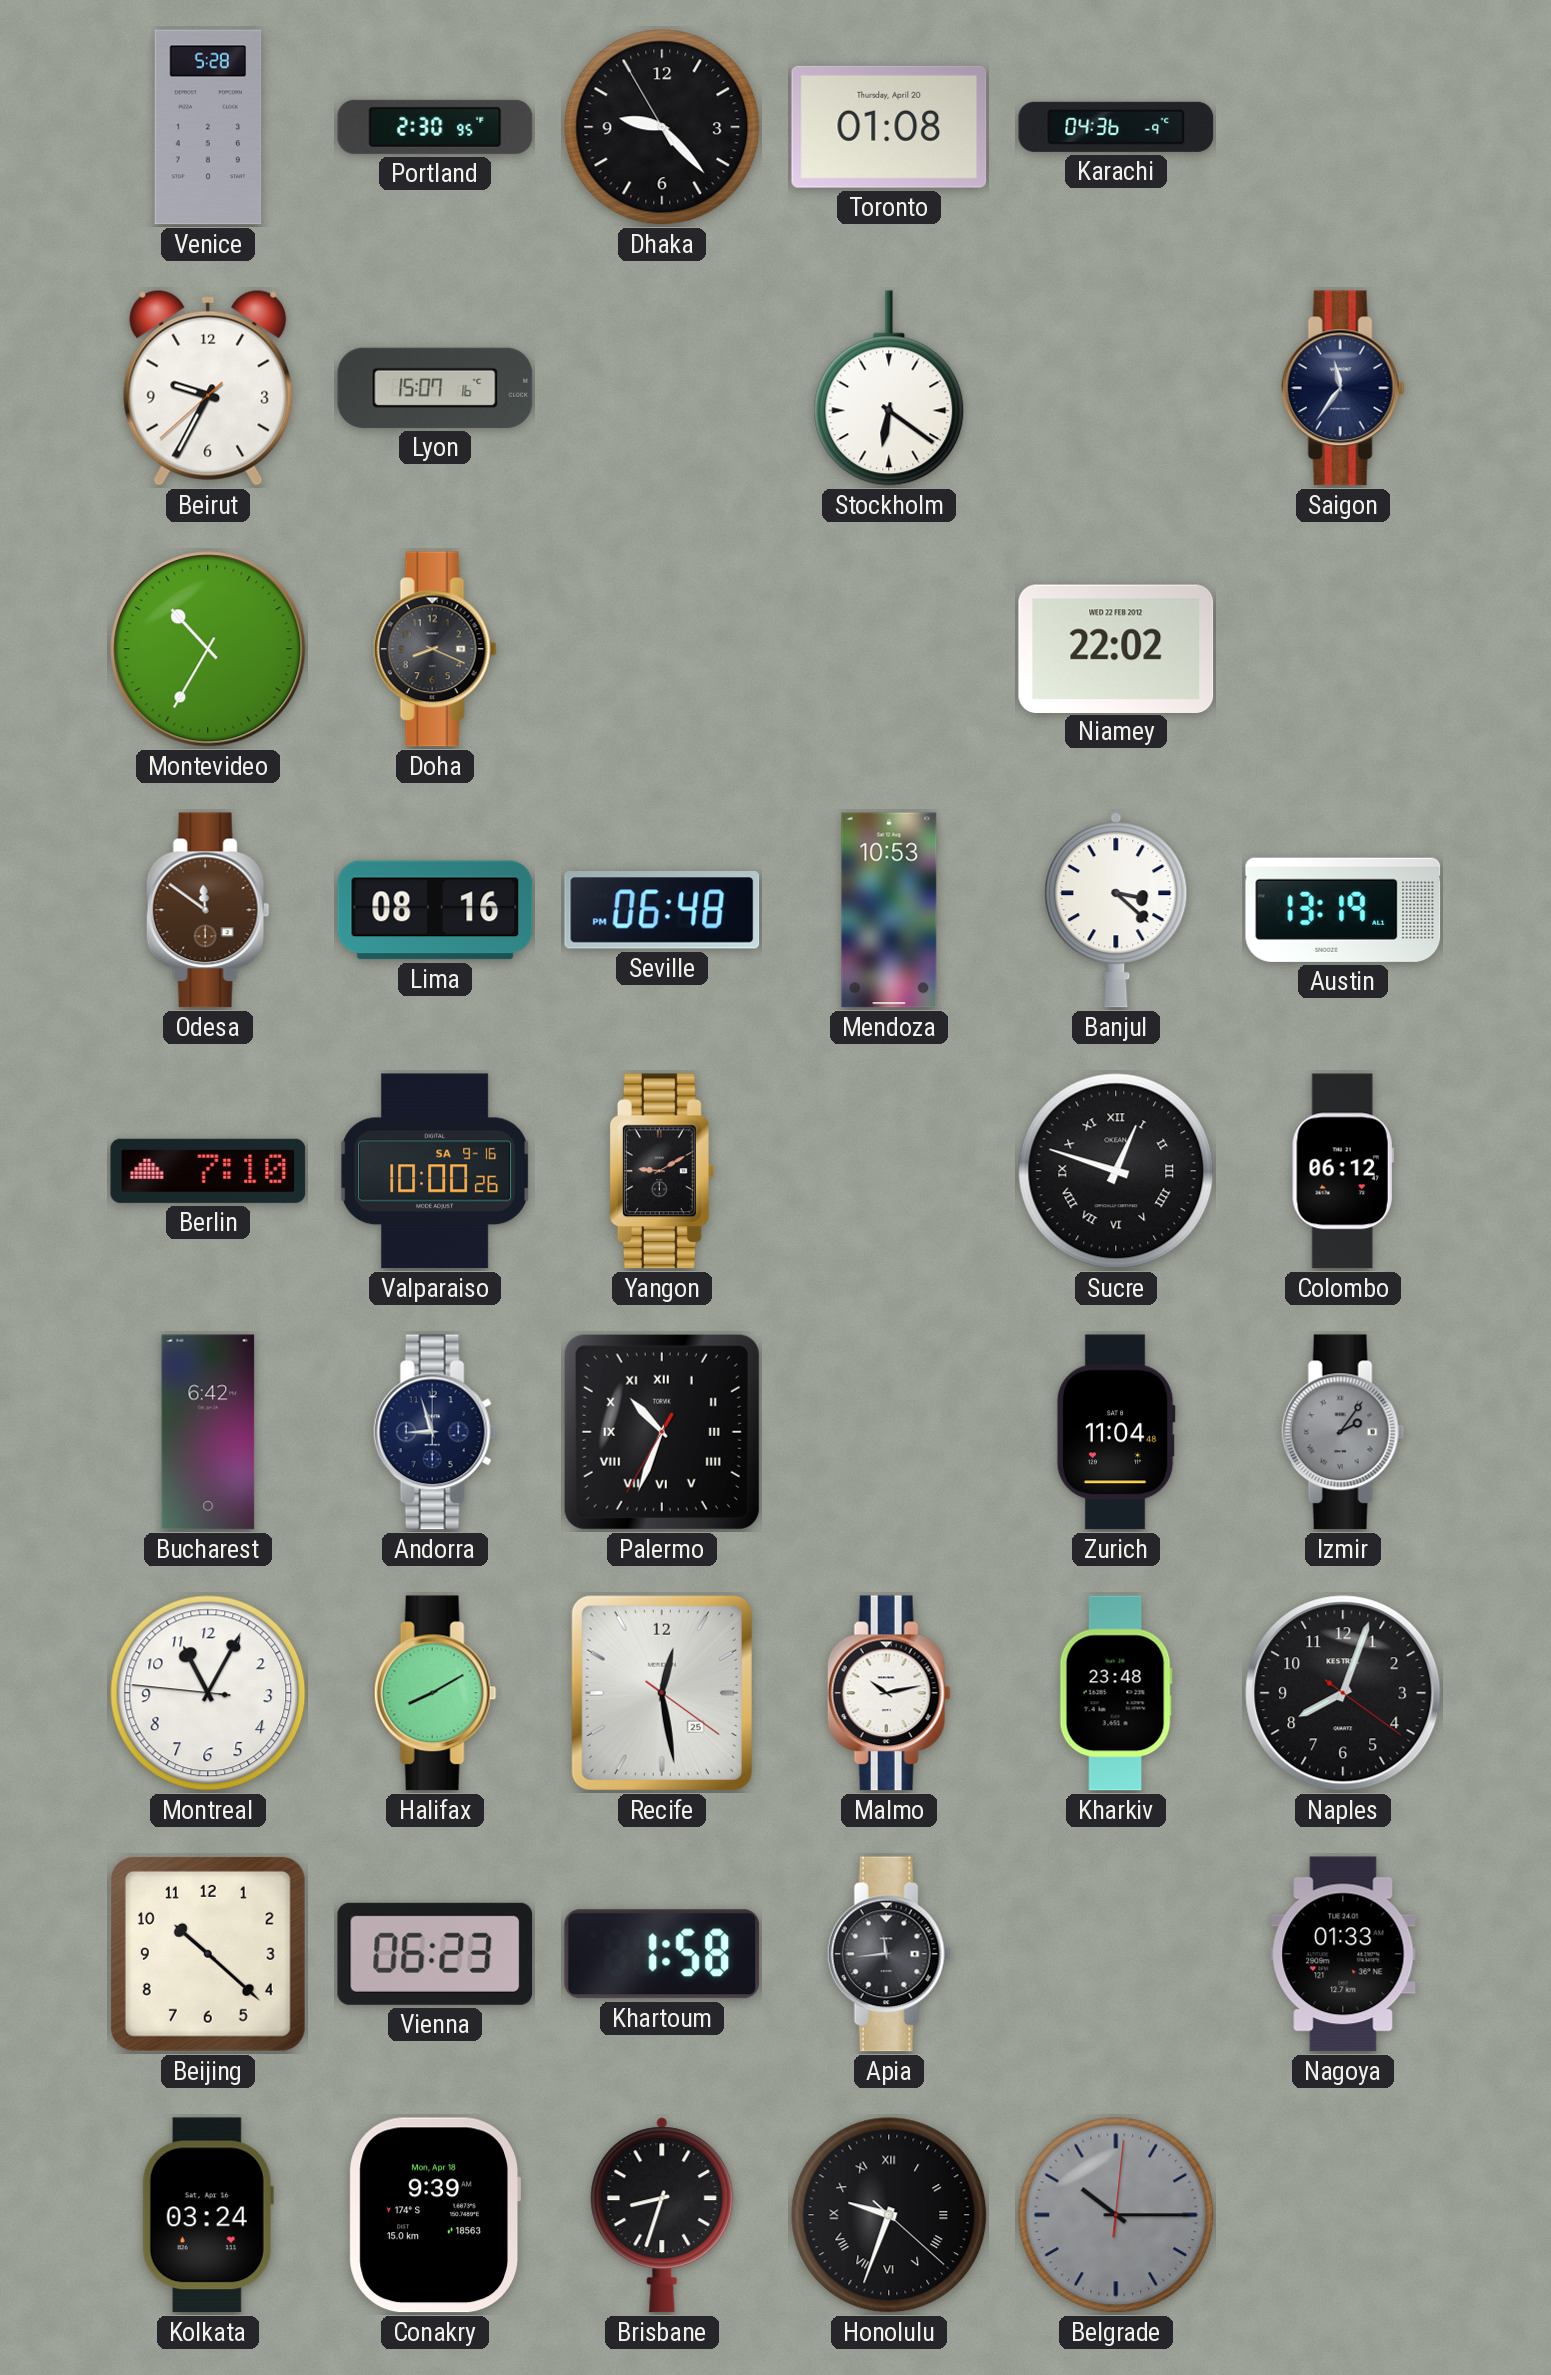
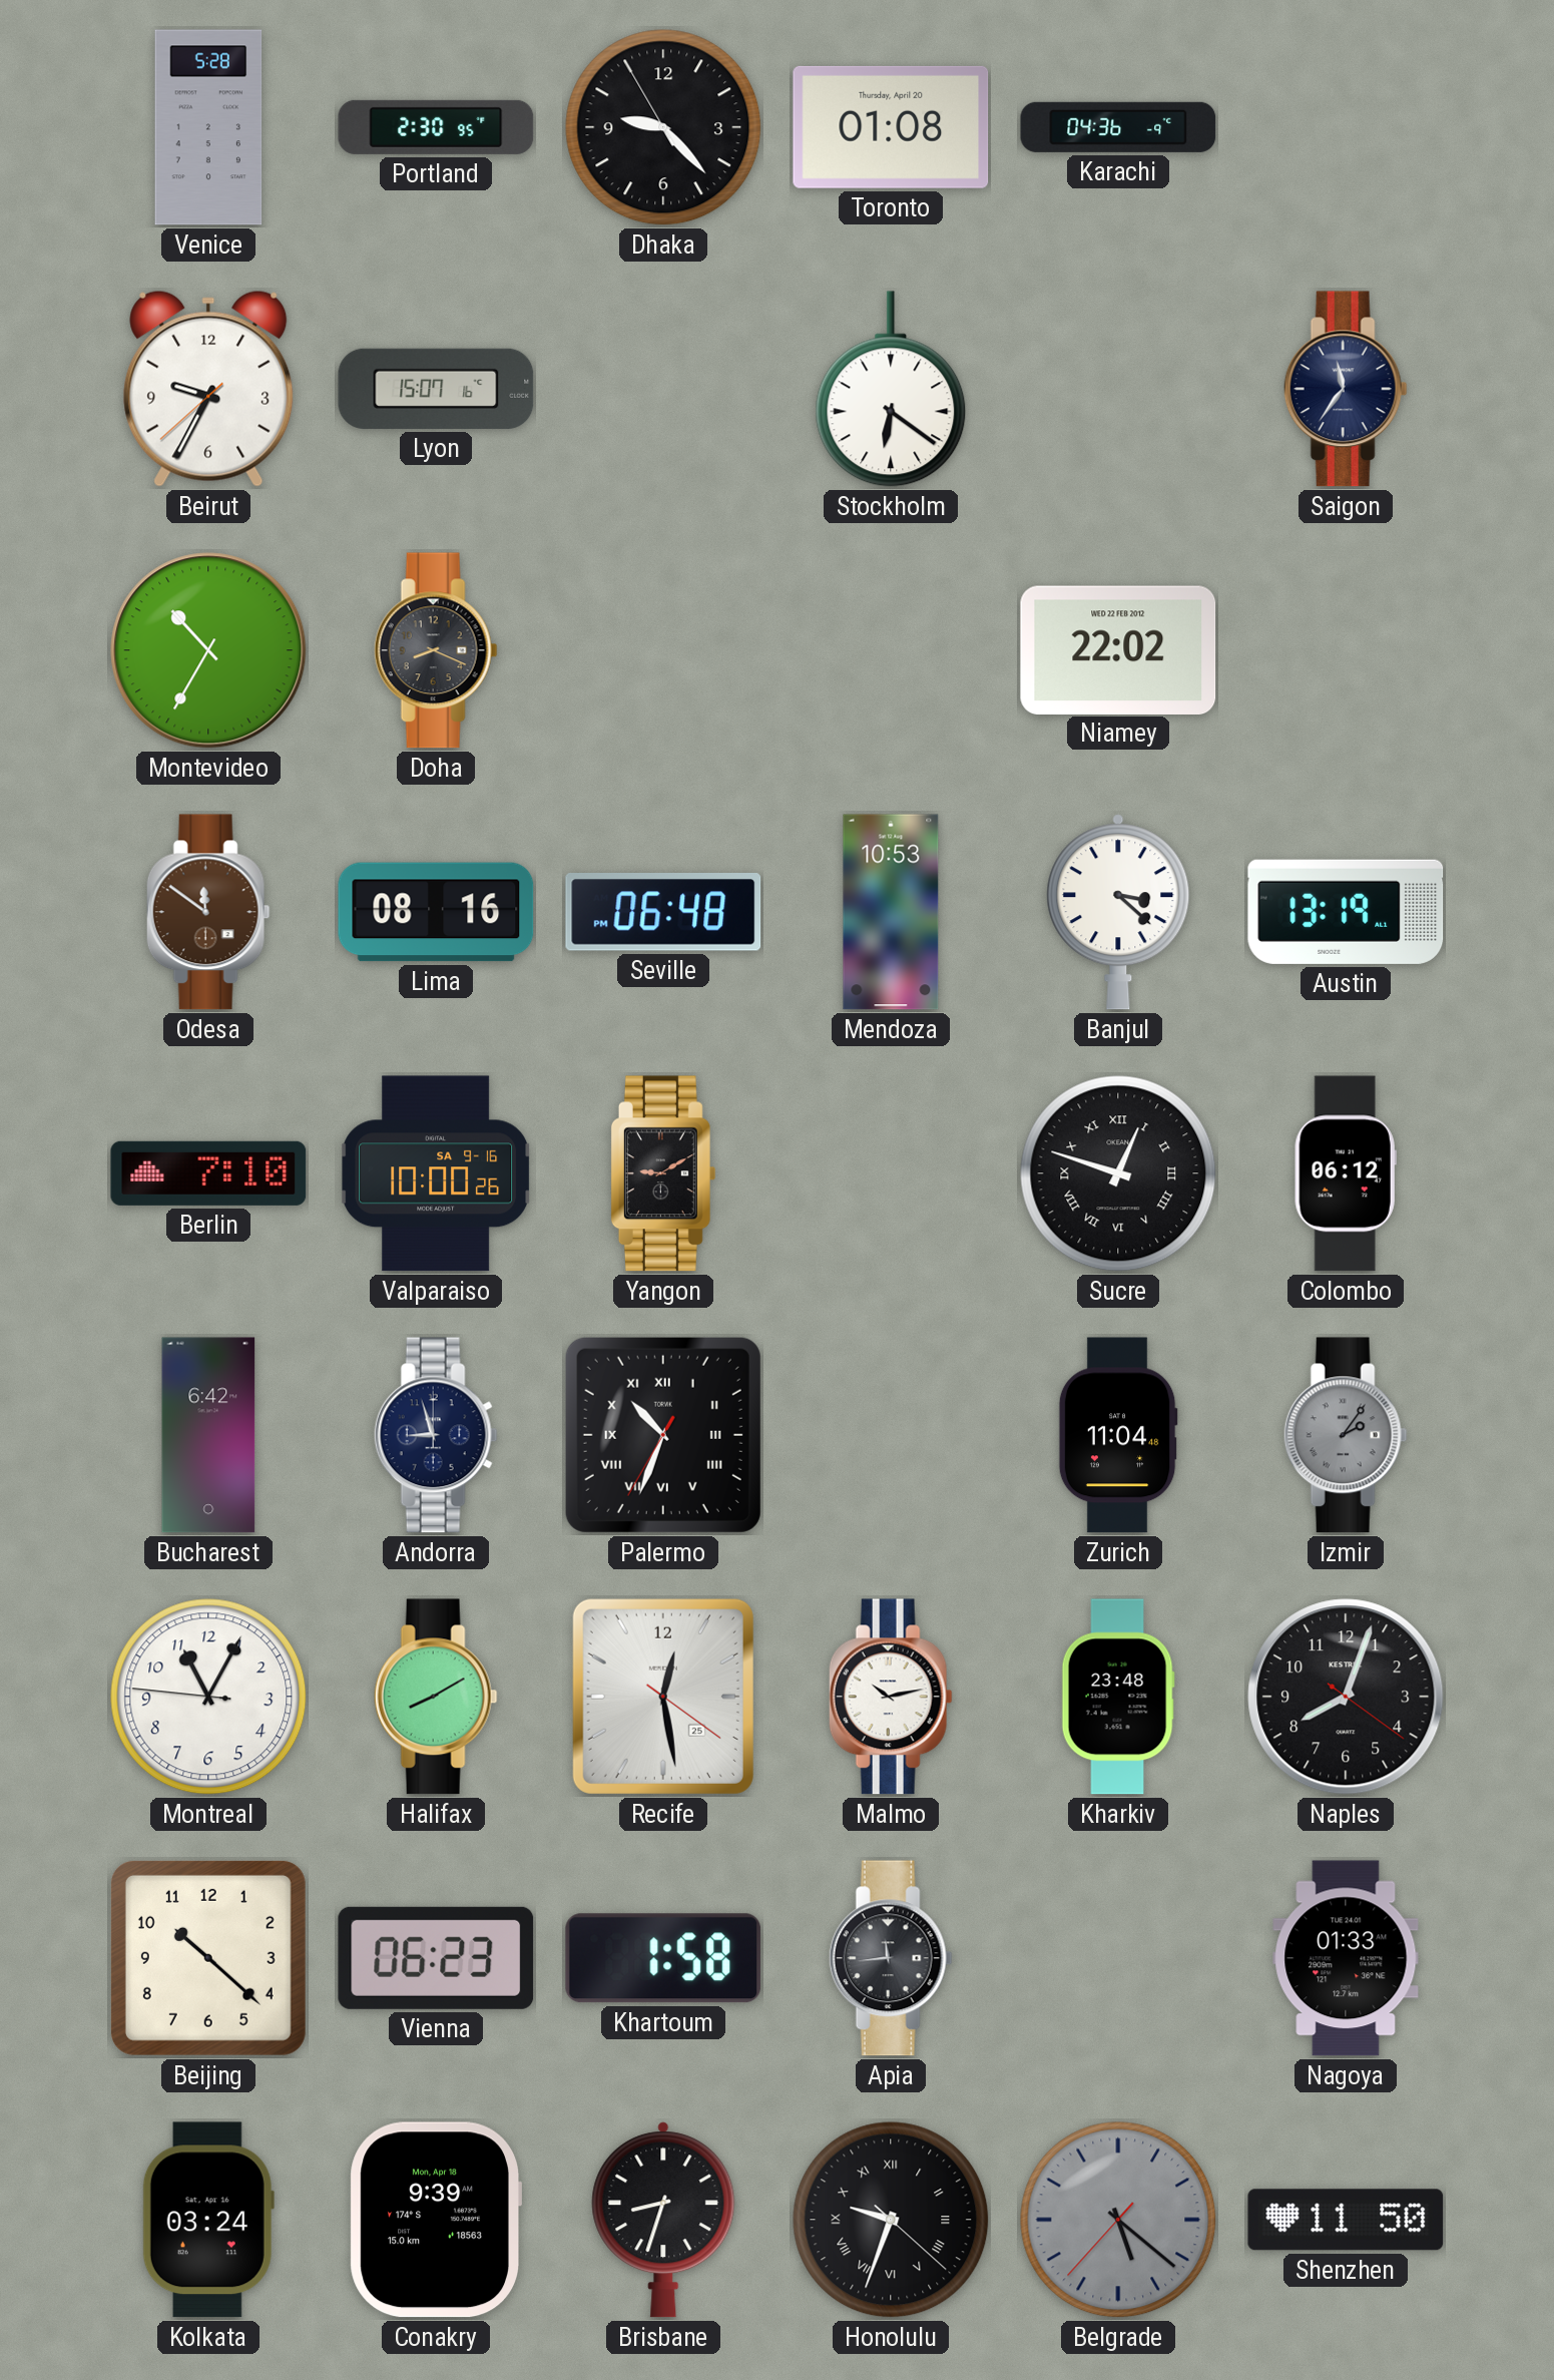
Belgrade: 10:15 -> 5:21
Shenzhen: none -> 11:50
